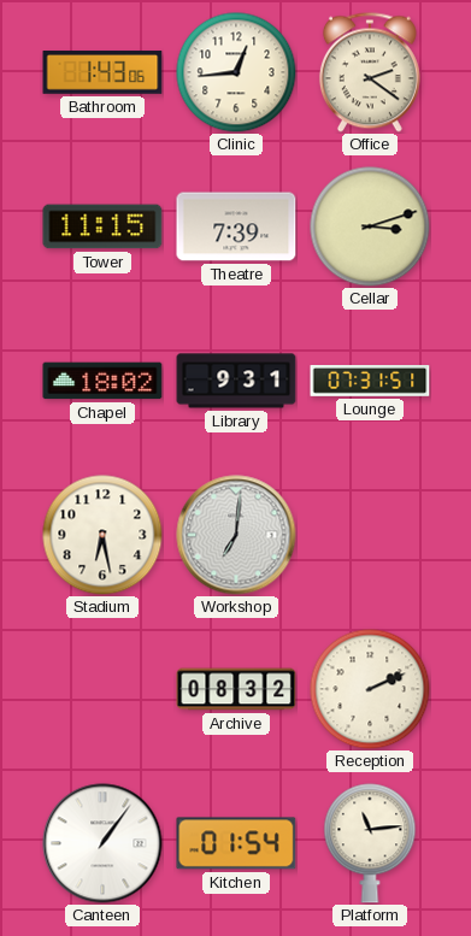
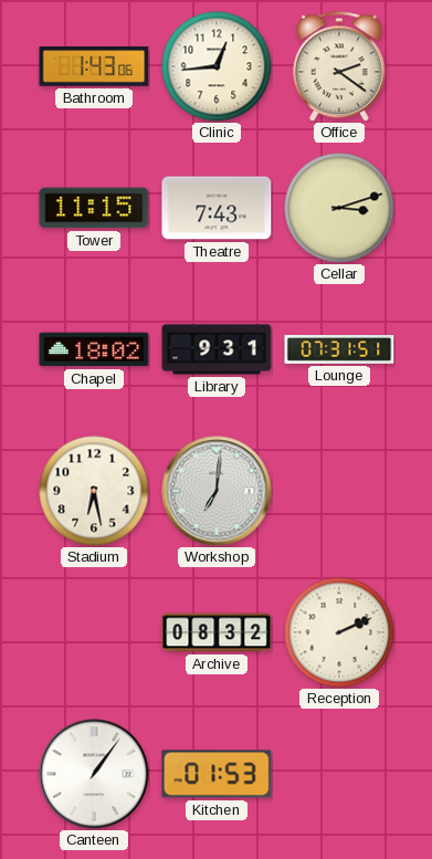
Theatre: 7:39 -> 7:43
Kitchen: 01:54 -> 01:53
Platform: 11:14 -> none
